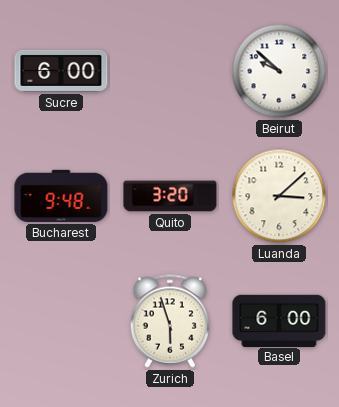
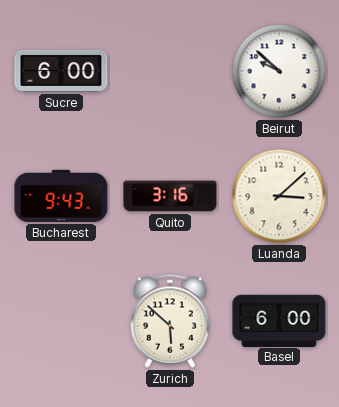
Bucharest: 9:48 -> 9:43
Quito: 3:20 -> 3:16
Zurich: 5:57 -> 5:52
